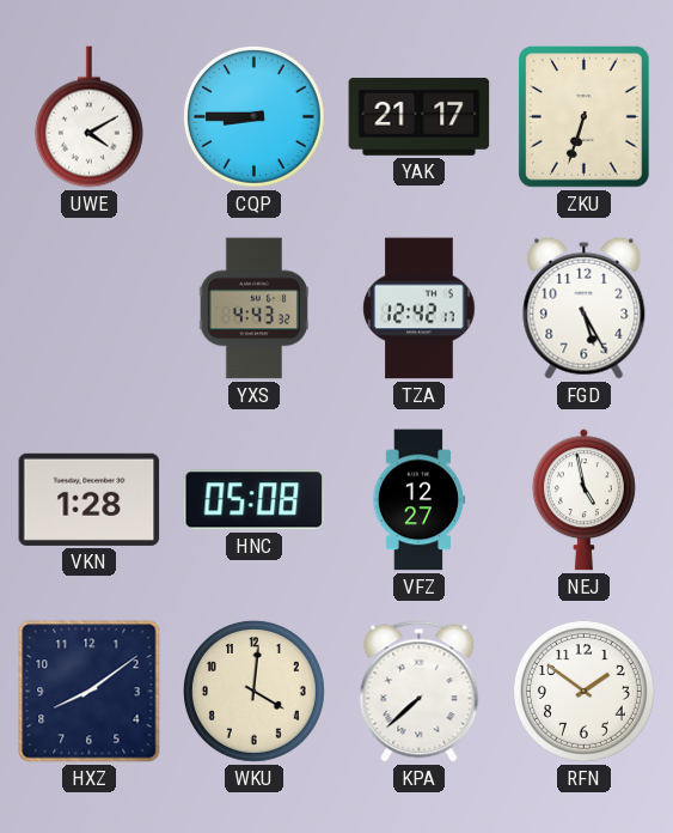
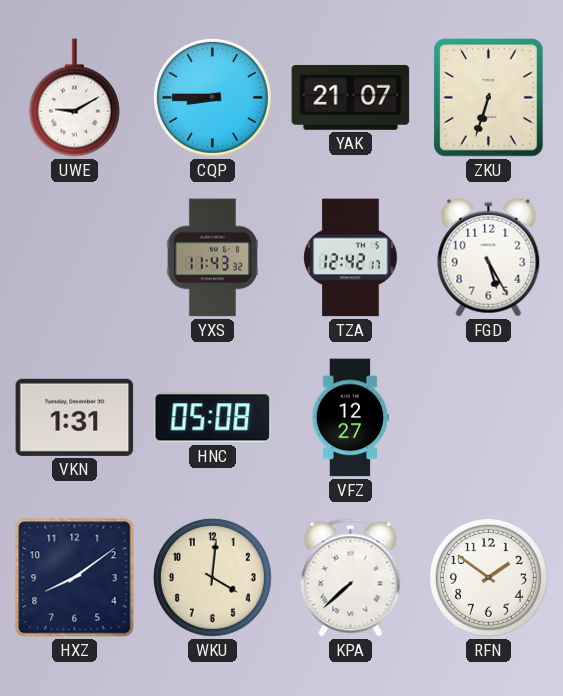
UWE: 4:10 -> 9:10
YAK: 21:17 -> 21:07
YXS: 4:43 -> 11:43
VKN: 1:28 -> 1:31
NEJ: 4:58 -> none
